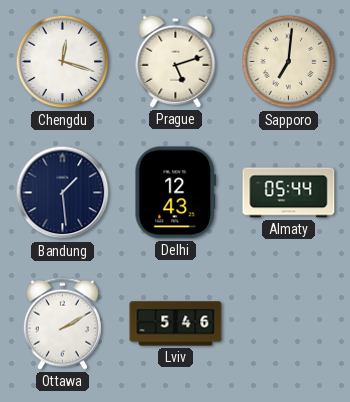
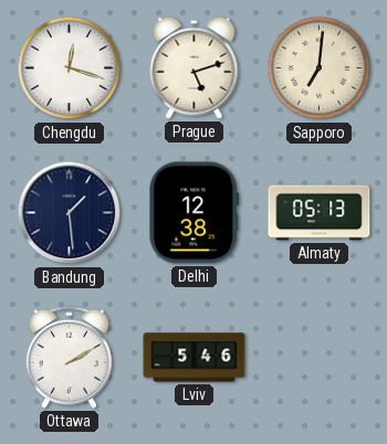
Delhi: 12:43 -> 12:38
Almaty: 05:44 -> 05:13
